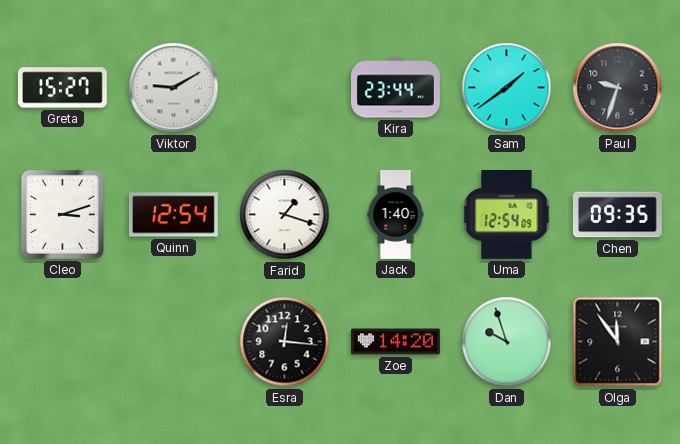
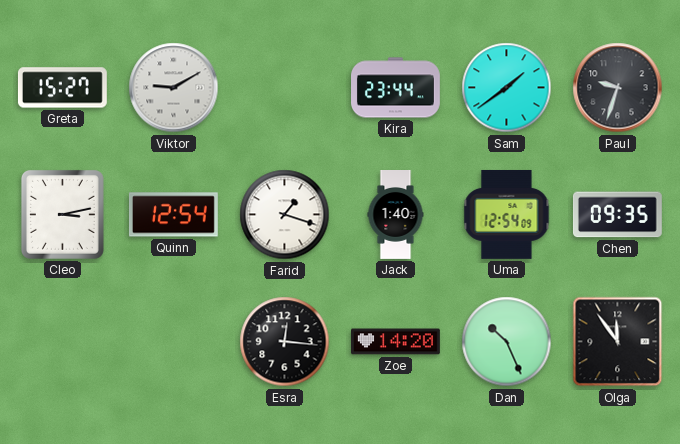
Cleo: 3:12 -> 3:13
Dan: 9:57 -> 10:26
